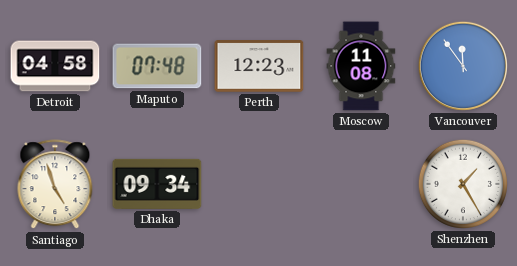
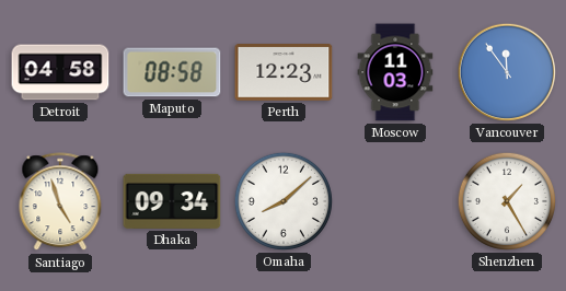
Maputo: 07:48 -> 08:58
Moscow: 11:08 -> 11:03
Omaha: none -> 8:08
